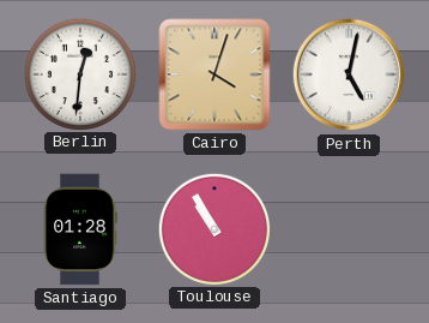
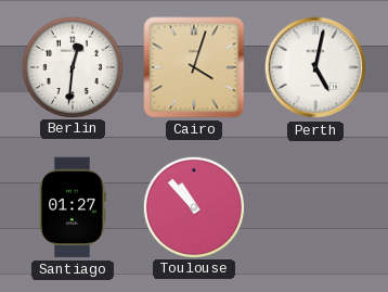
Santiago: 01:28 -> 01:27
Toulouse: 10:55 -> 10:53
